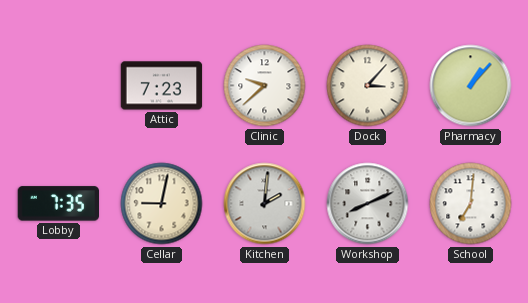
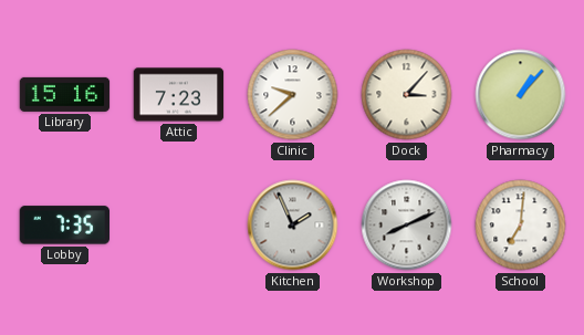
Library: none -> 15:16
Cellar: 9:02 -> none
Kitchen: 2:01 -> 1:56
